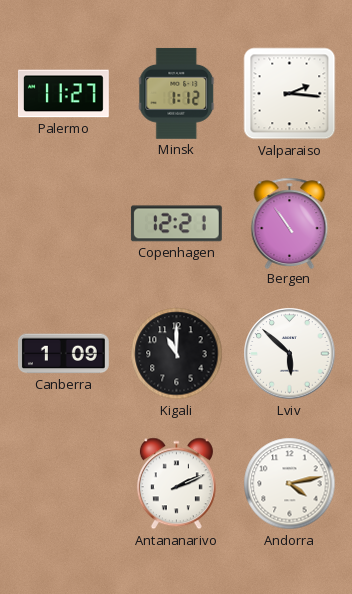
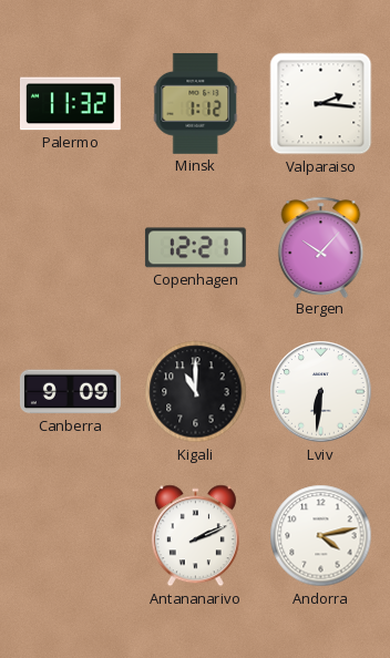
Palermo: 11:27 -> 11:32
Bergen: 10:54 -> 10:07
Canberra: 1:09 -> 9:09
Lviv: 5:52 -> 6:31
